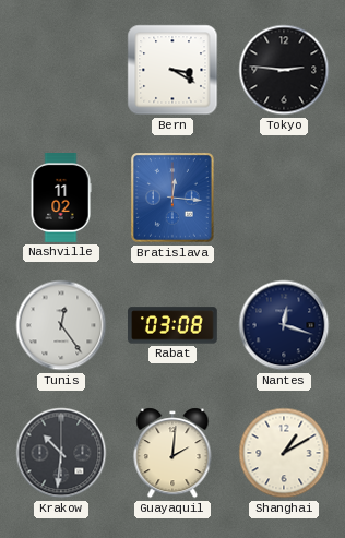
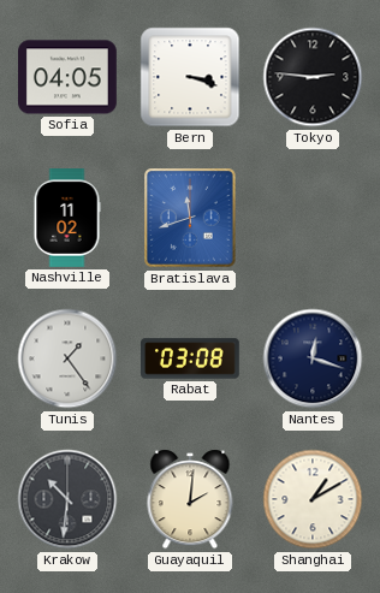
Sofia: none -> 04:05
Bern: 3:20 -> 3:18
Bratislava: 12:16 -> 11:42
Tunis: 12:24 -> 1:24
